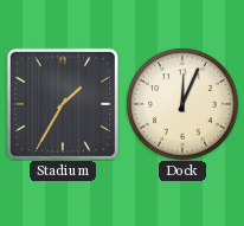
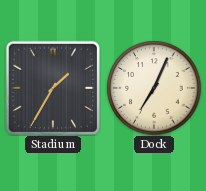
Dock: 12:04 -> 7:04
